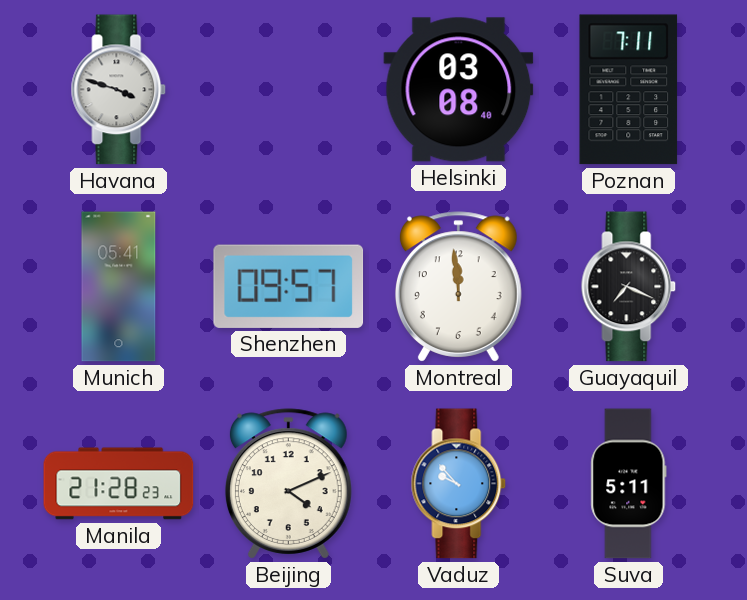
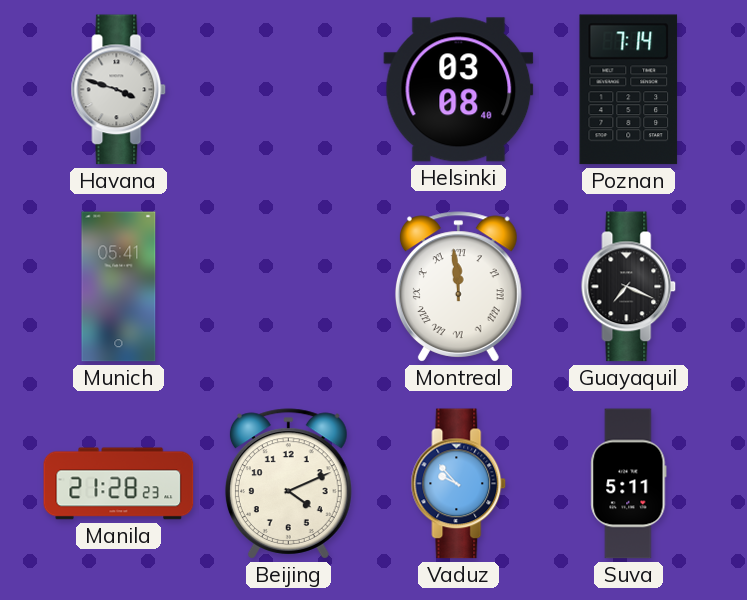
Poznan: 7:11 -> 7:14
Shenzhen: 09:57 -> none
Montreal numerals: Arabic -> Roman
